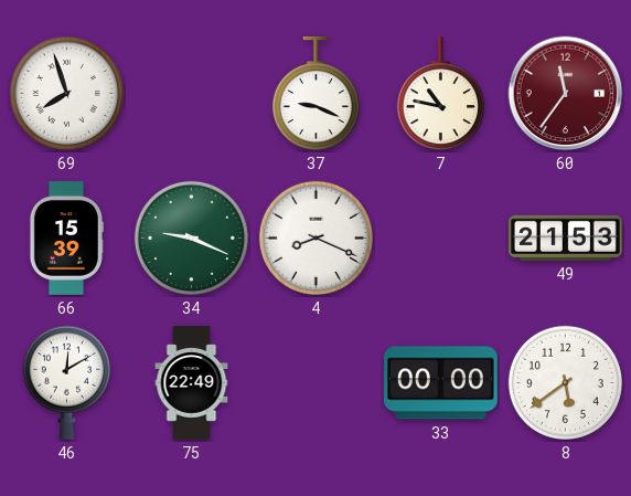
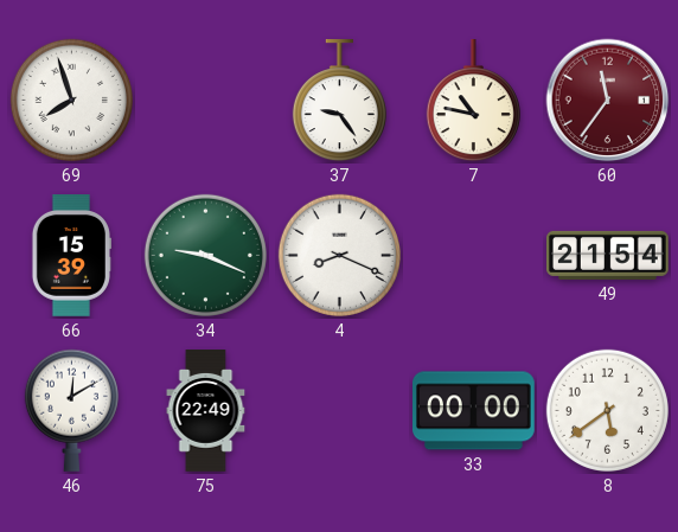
37: 9:19 -> 9:24
49: 21:53 -> 21:54
